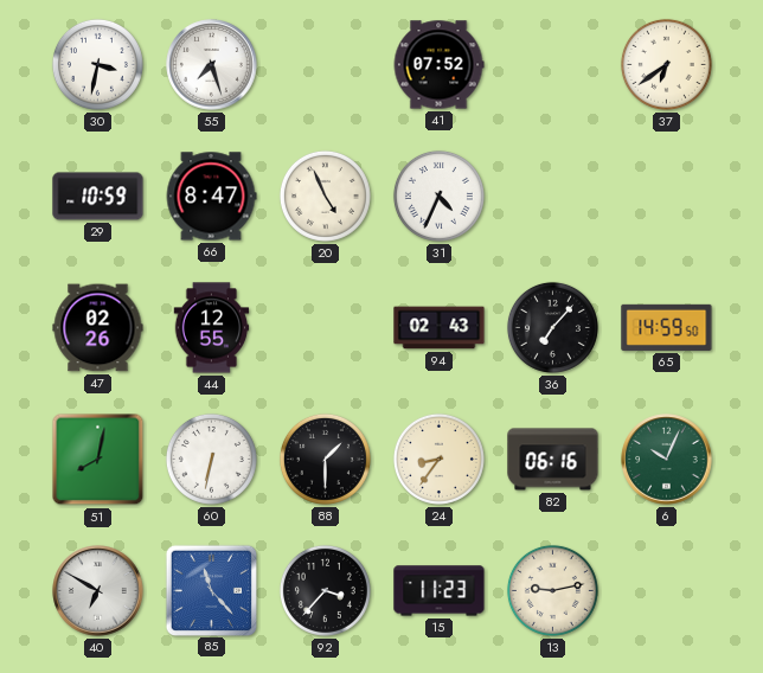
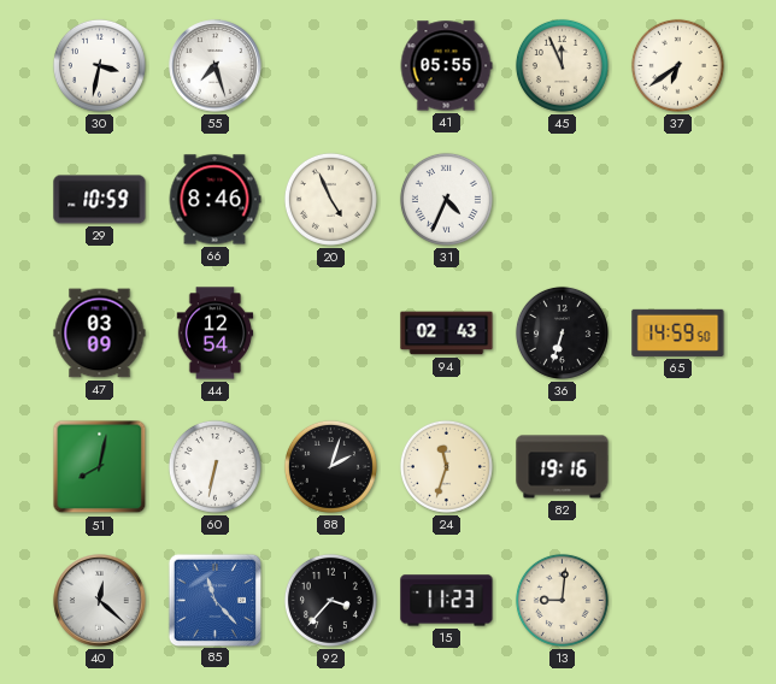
41: 07:52 -> 05:55
45: none -> 11:56
66: 8:47 -> 8:46
47: 02:26 -> 03:09
44: 12:55 -> 12:54
36: 7:07 -> 6:33
88: 1:30 -> 2:03
24: 8:36 -> 11:33
82: 06:16 -> 19:16
6: 10:04 -> none
40: 6:50 -> 12:22
13: 9:13 -> 9:01
